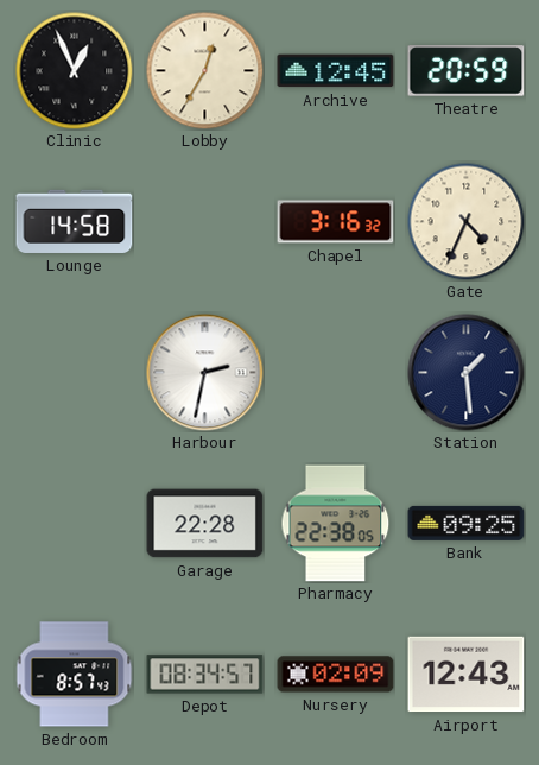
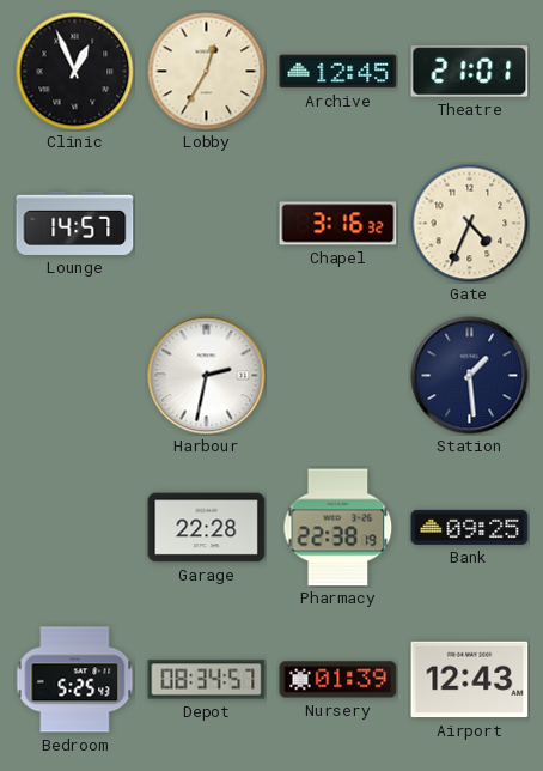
Theatre: 20:59 -> 21:01
Lounge: 14:58 -> 14:57
Pharmacy: 22:38:05 -> 22:38:19
Bedroom: 8:57 -> 5:25
Nursery: 02:09 -> 01:39
